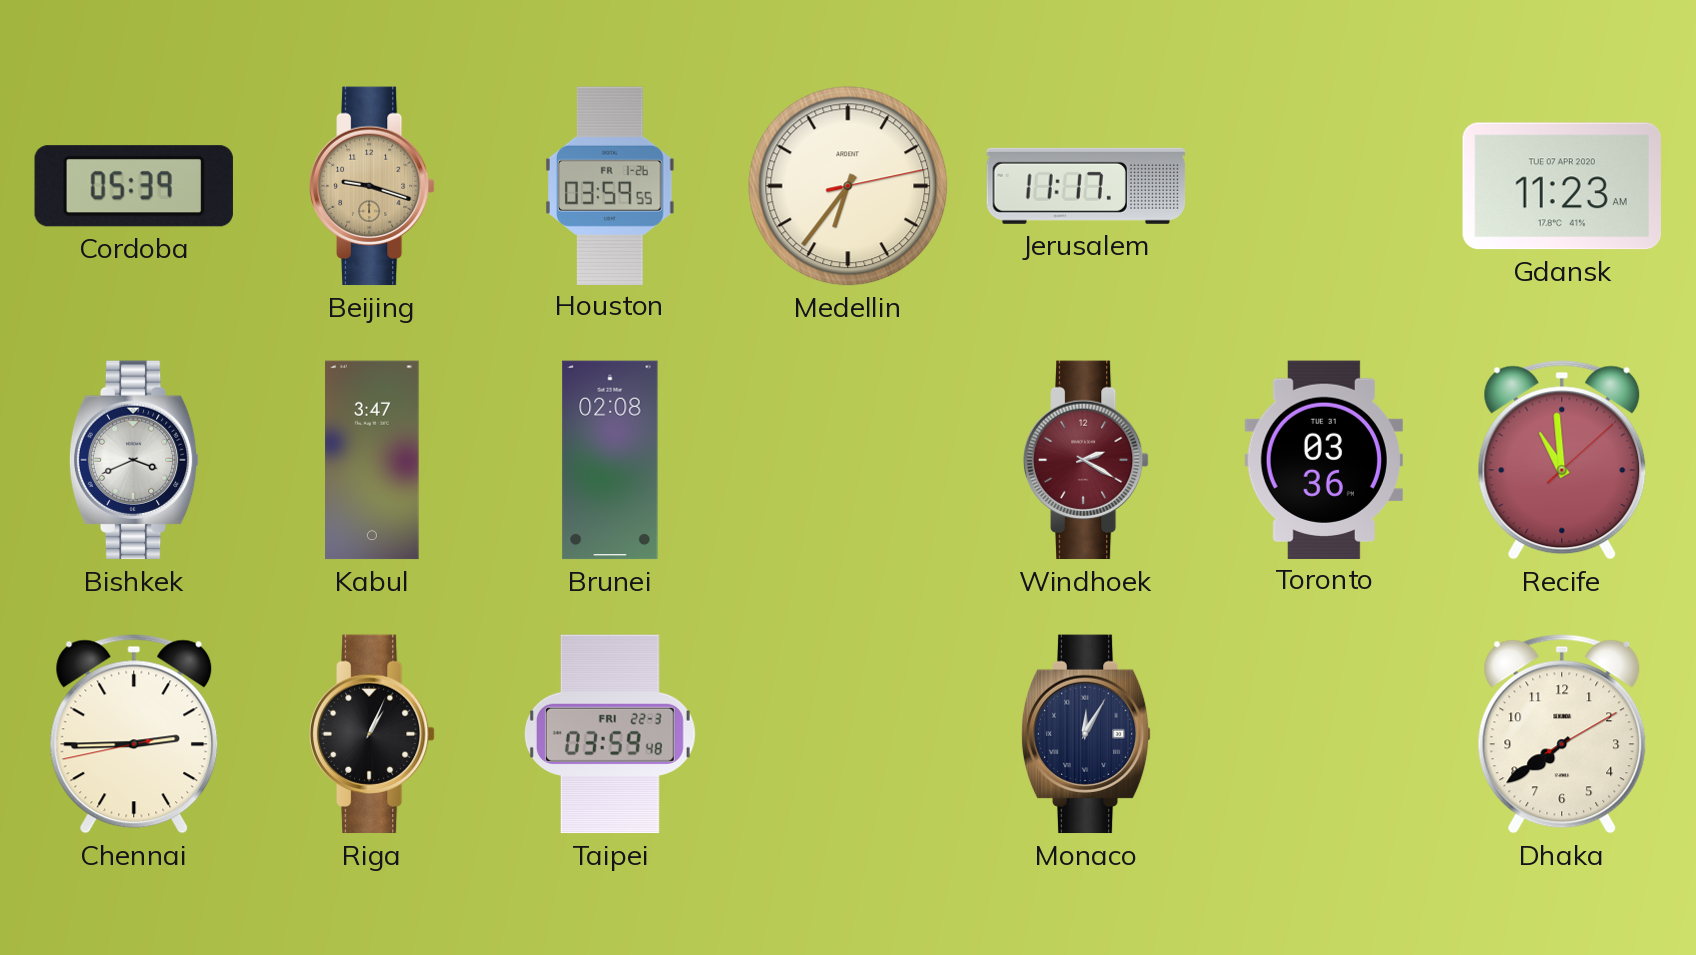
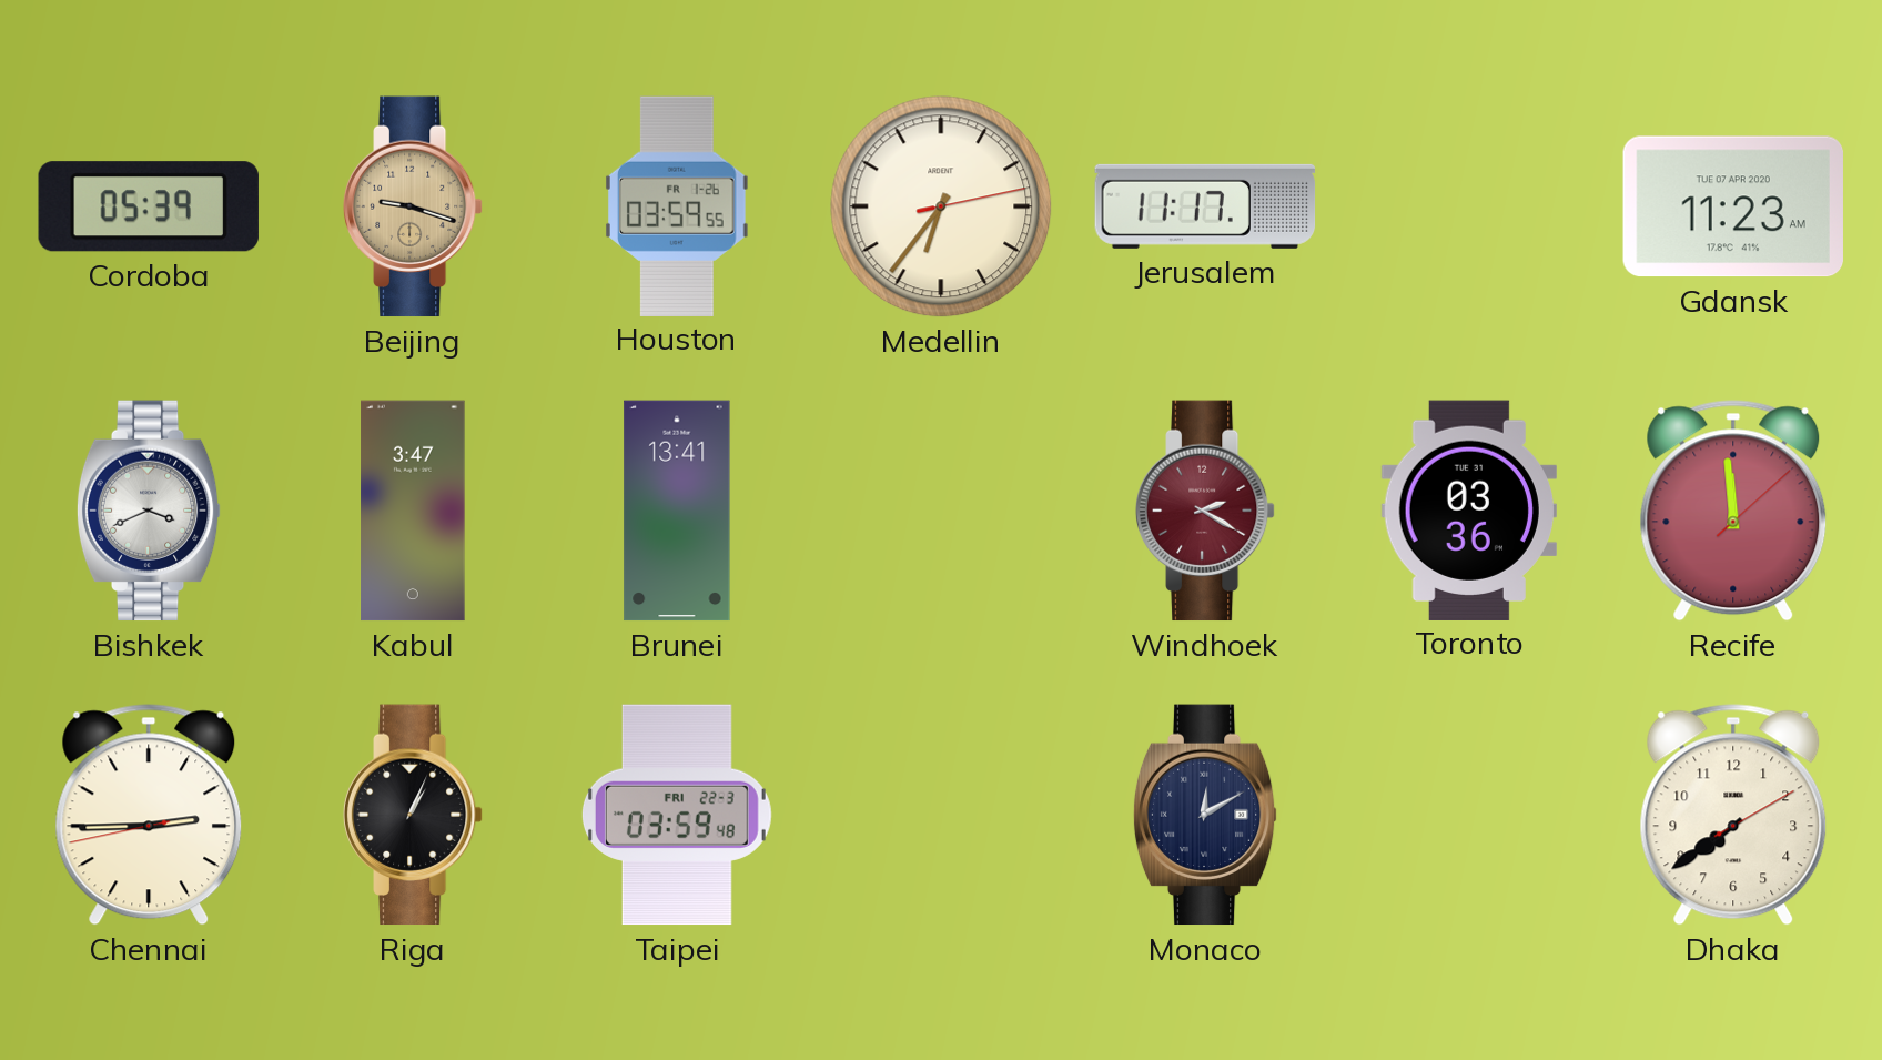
Brunei: 02:08 -> 13:41
Recife: 10:59 -> 11:59
Monaco: 12:05 -> 12:10
